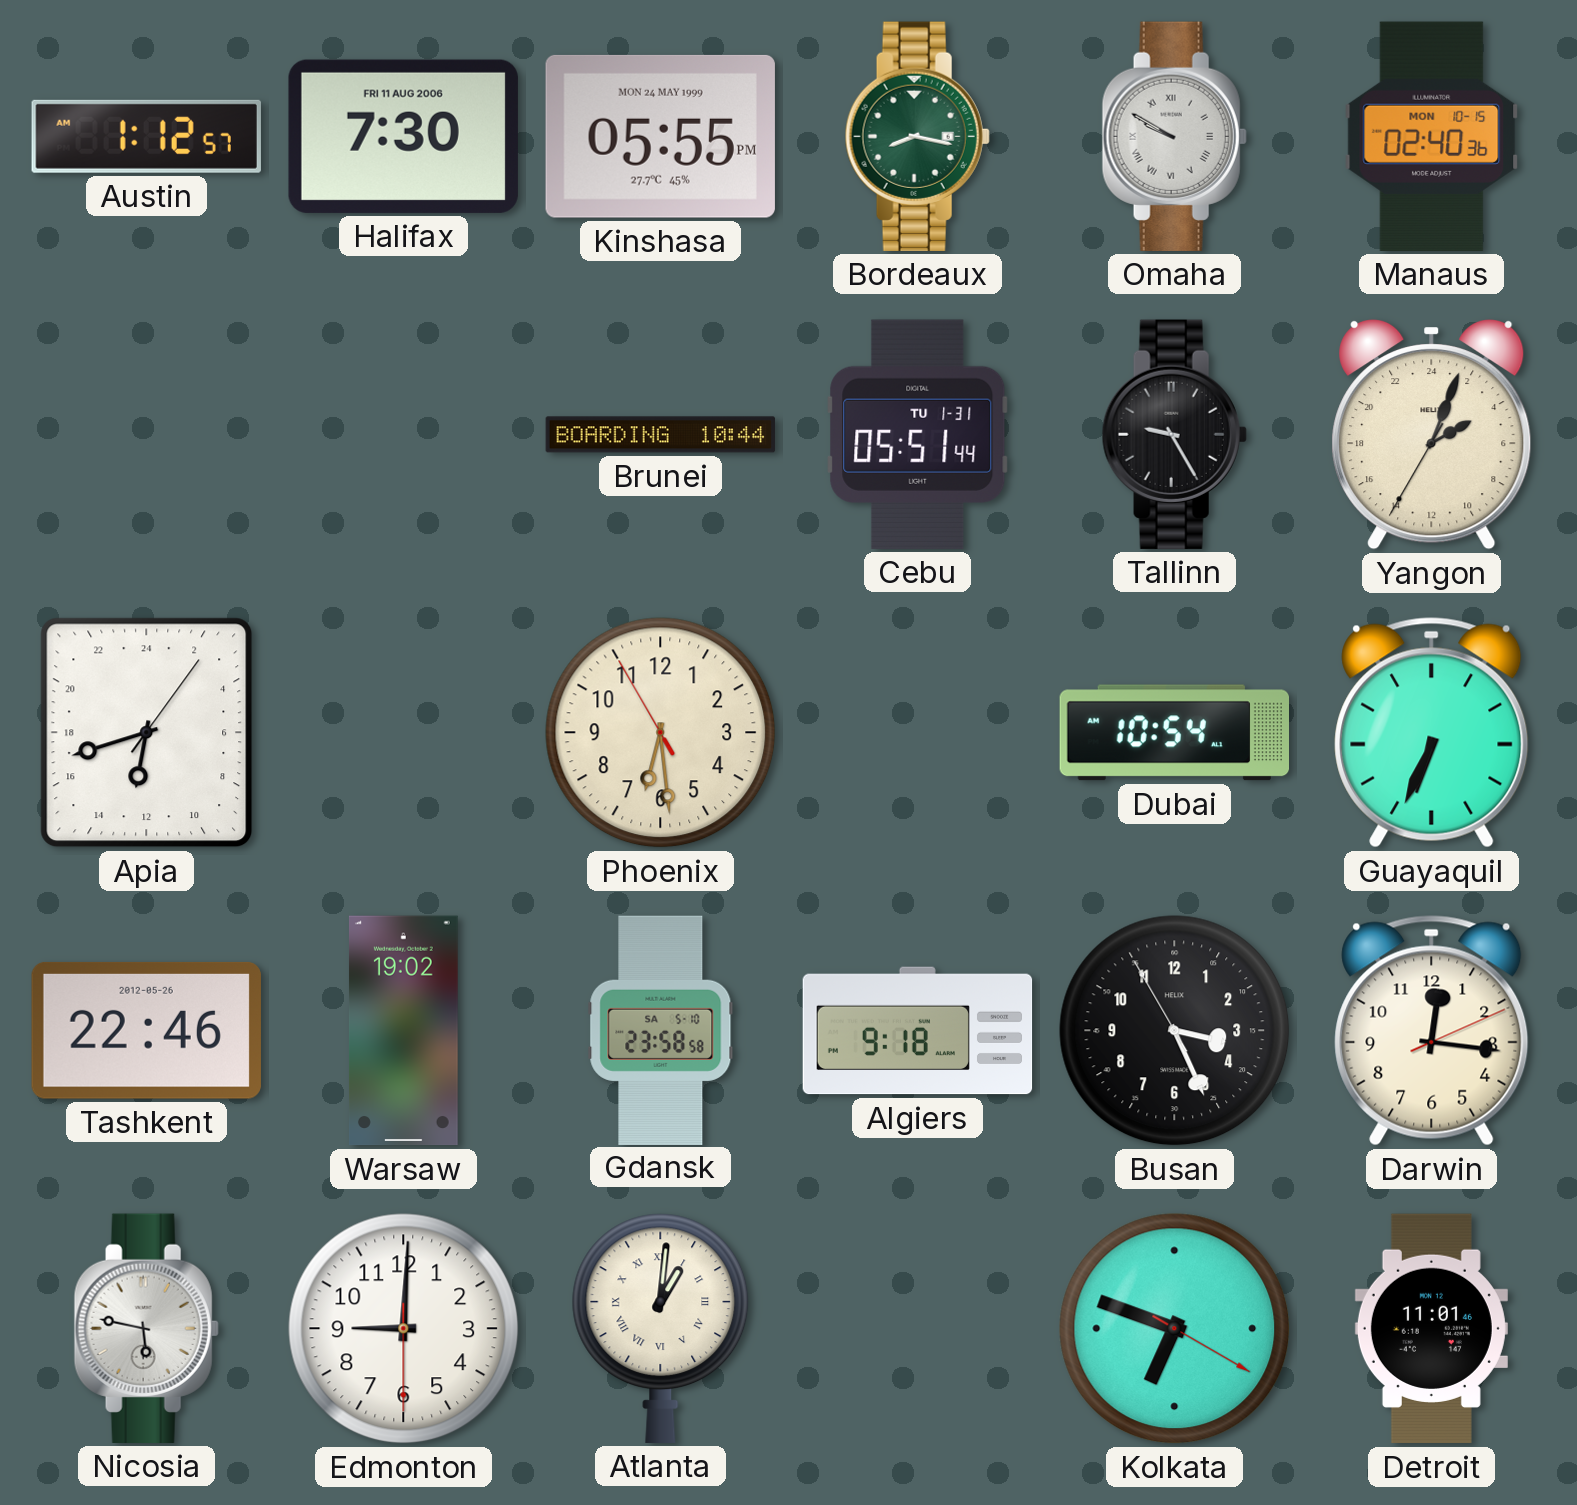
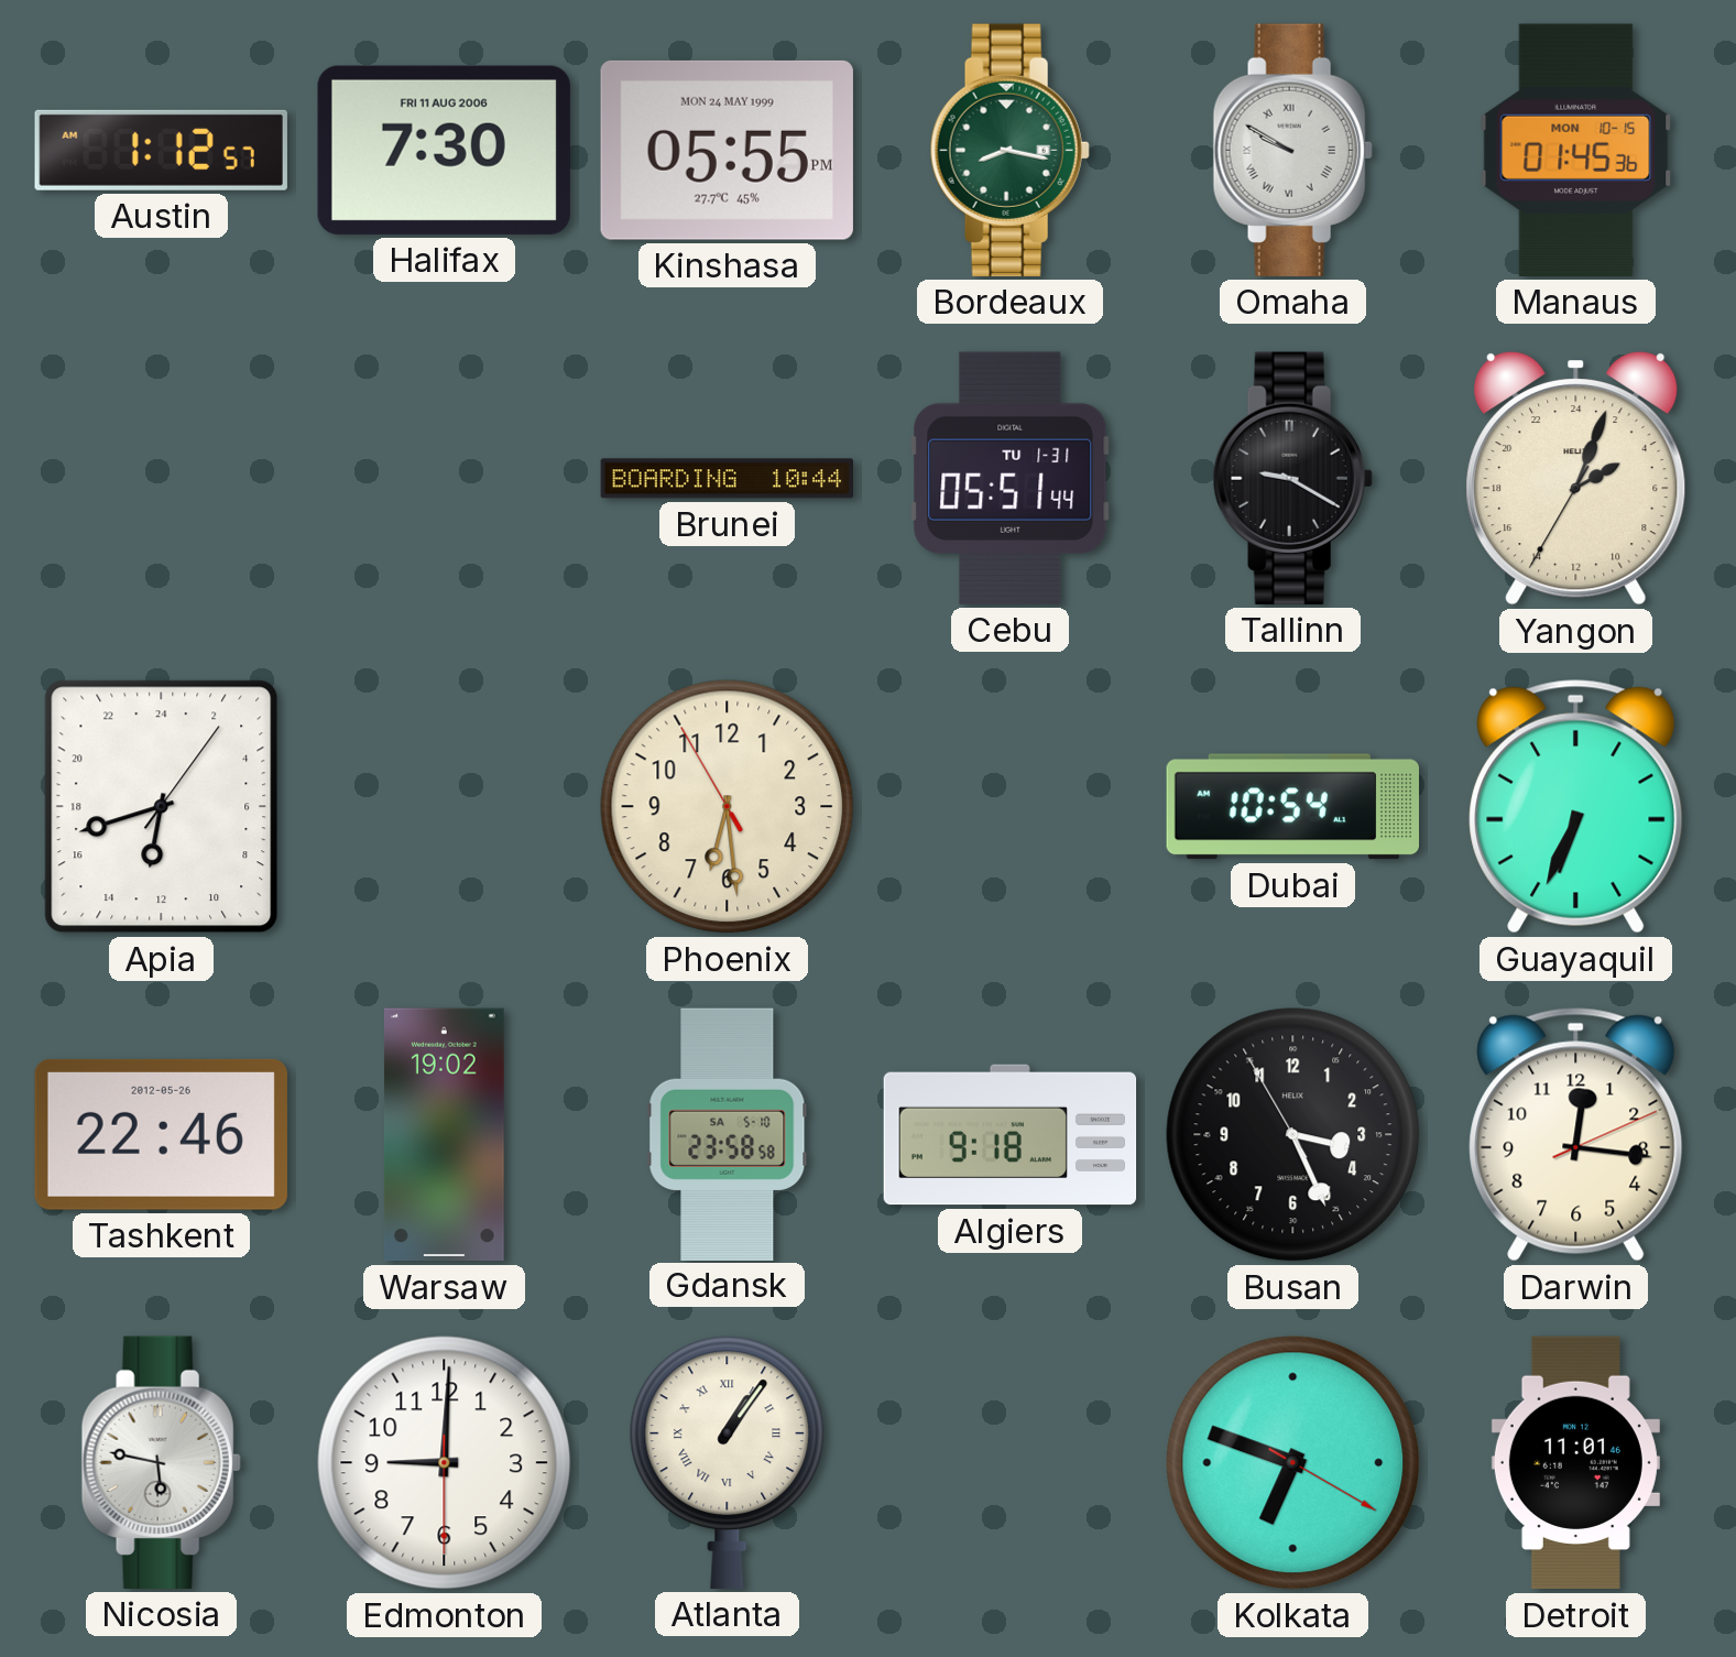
Manaus: 02:40 -> 01:45
Tallinn: 9:25 -> 9:20
Atlanta: 1:01 -> 1:06
